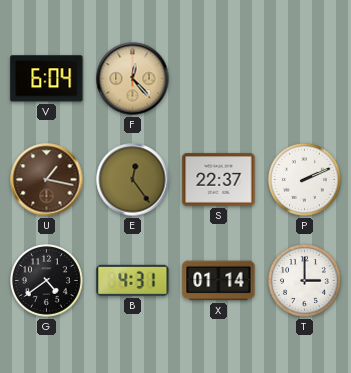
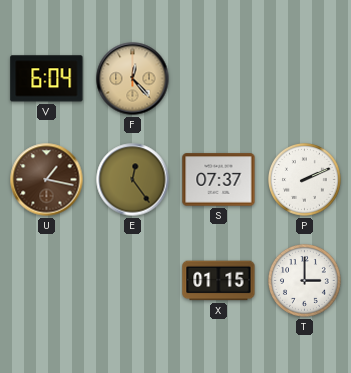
S: 22:37 -> 07:37
G: 4:39 -> none
B: 4:31 -> none
X: 01:14 -> 01:15
